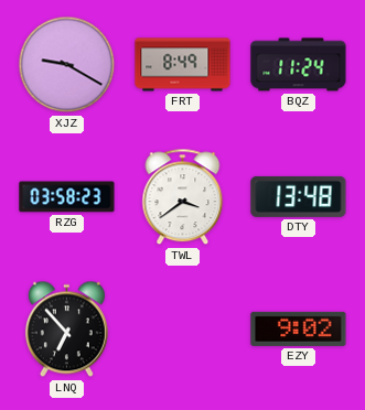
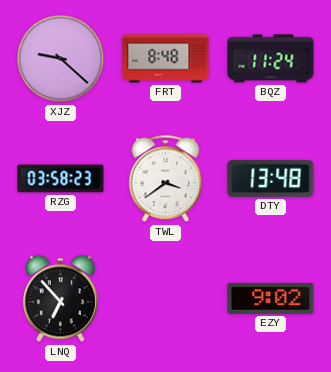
XJZ: 9:20 -> 9:22
FRT: 8:49 -> 8:48
